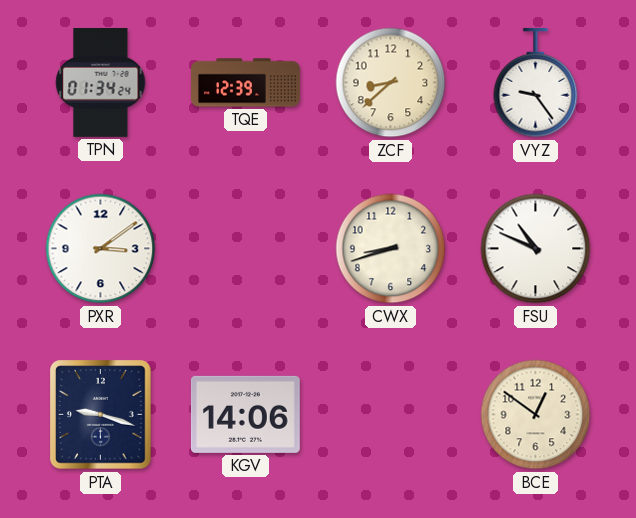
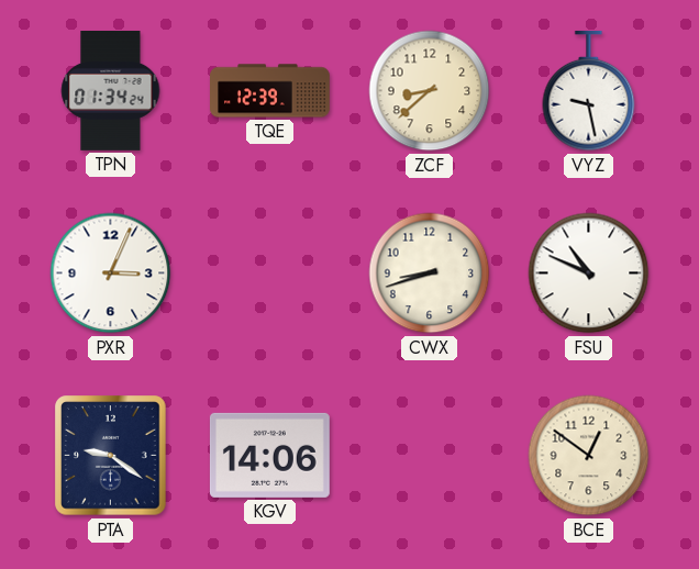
VYZ: 9:24 -> 9:28
PXR: 3:09 -> 3:04
PTA: 9:18 -> 9:21
